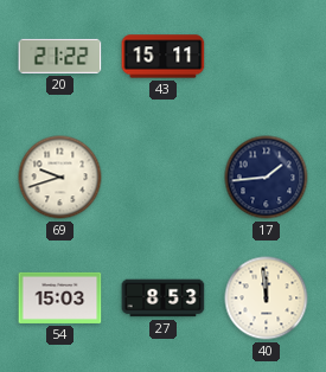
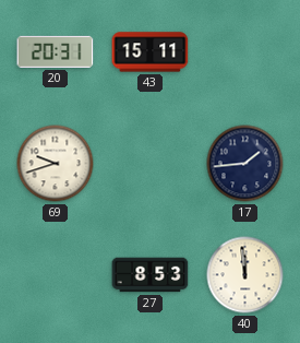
20: 21:22 -> 20:31
54: 15:03 -> none
